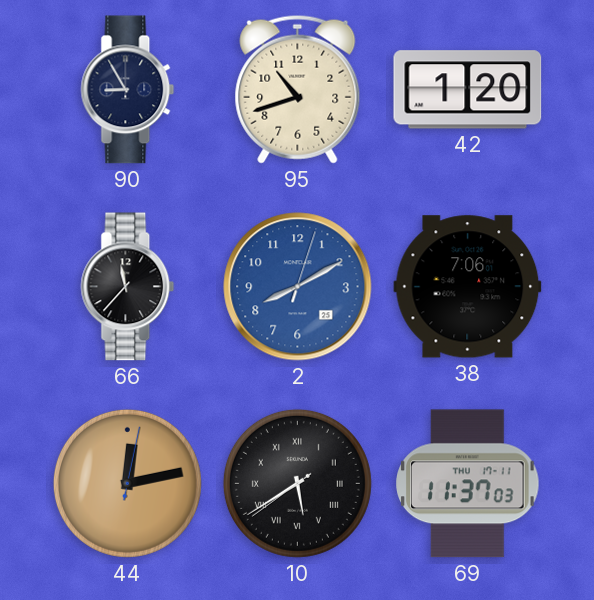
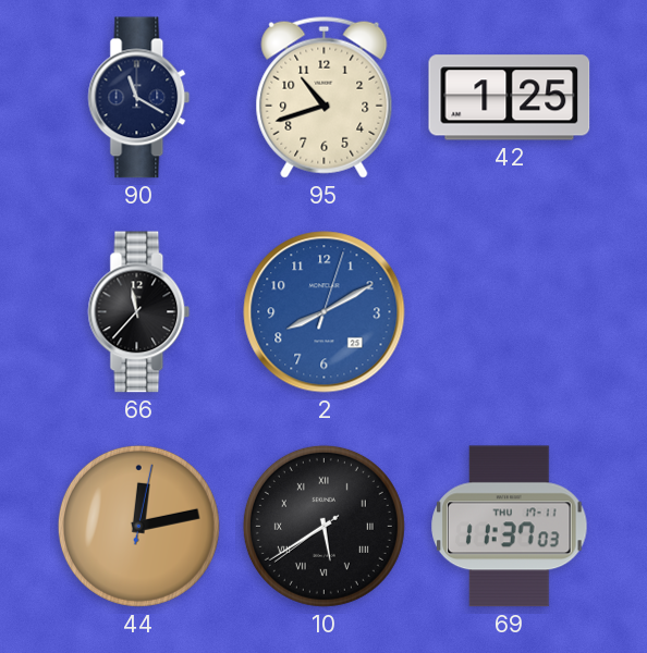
90: 8:55 -> 11:20
42: 1:20 -> 1:25
38: 7:06 -> none
